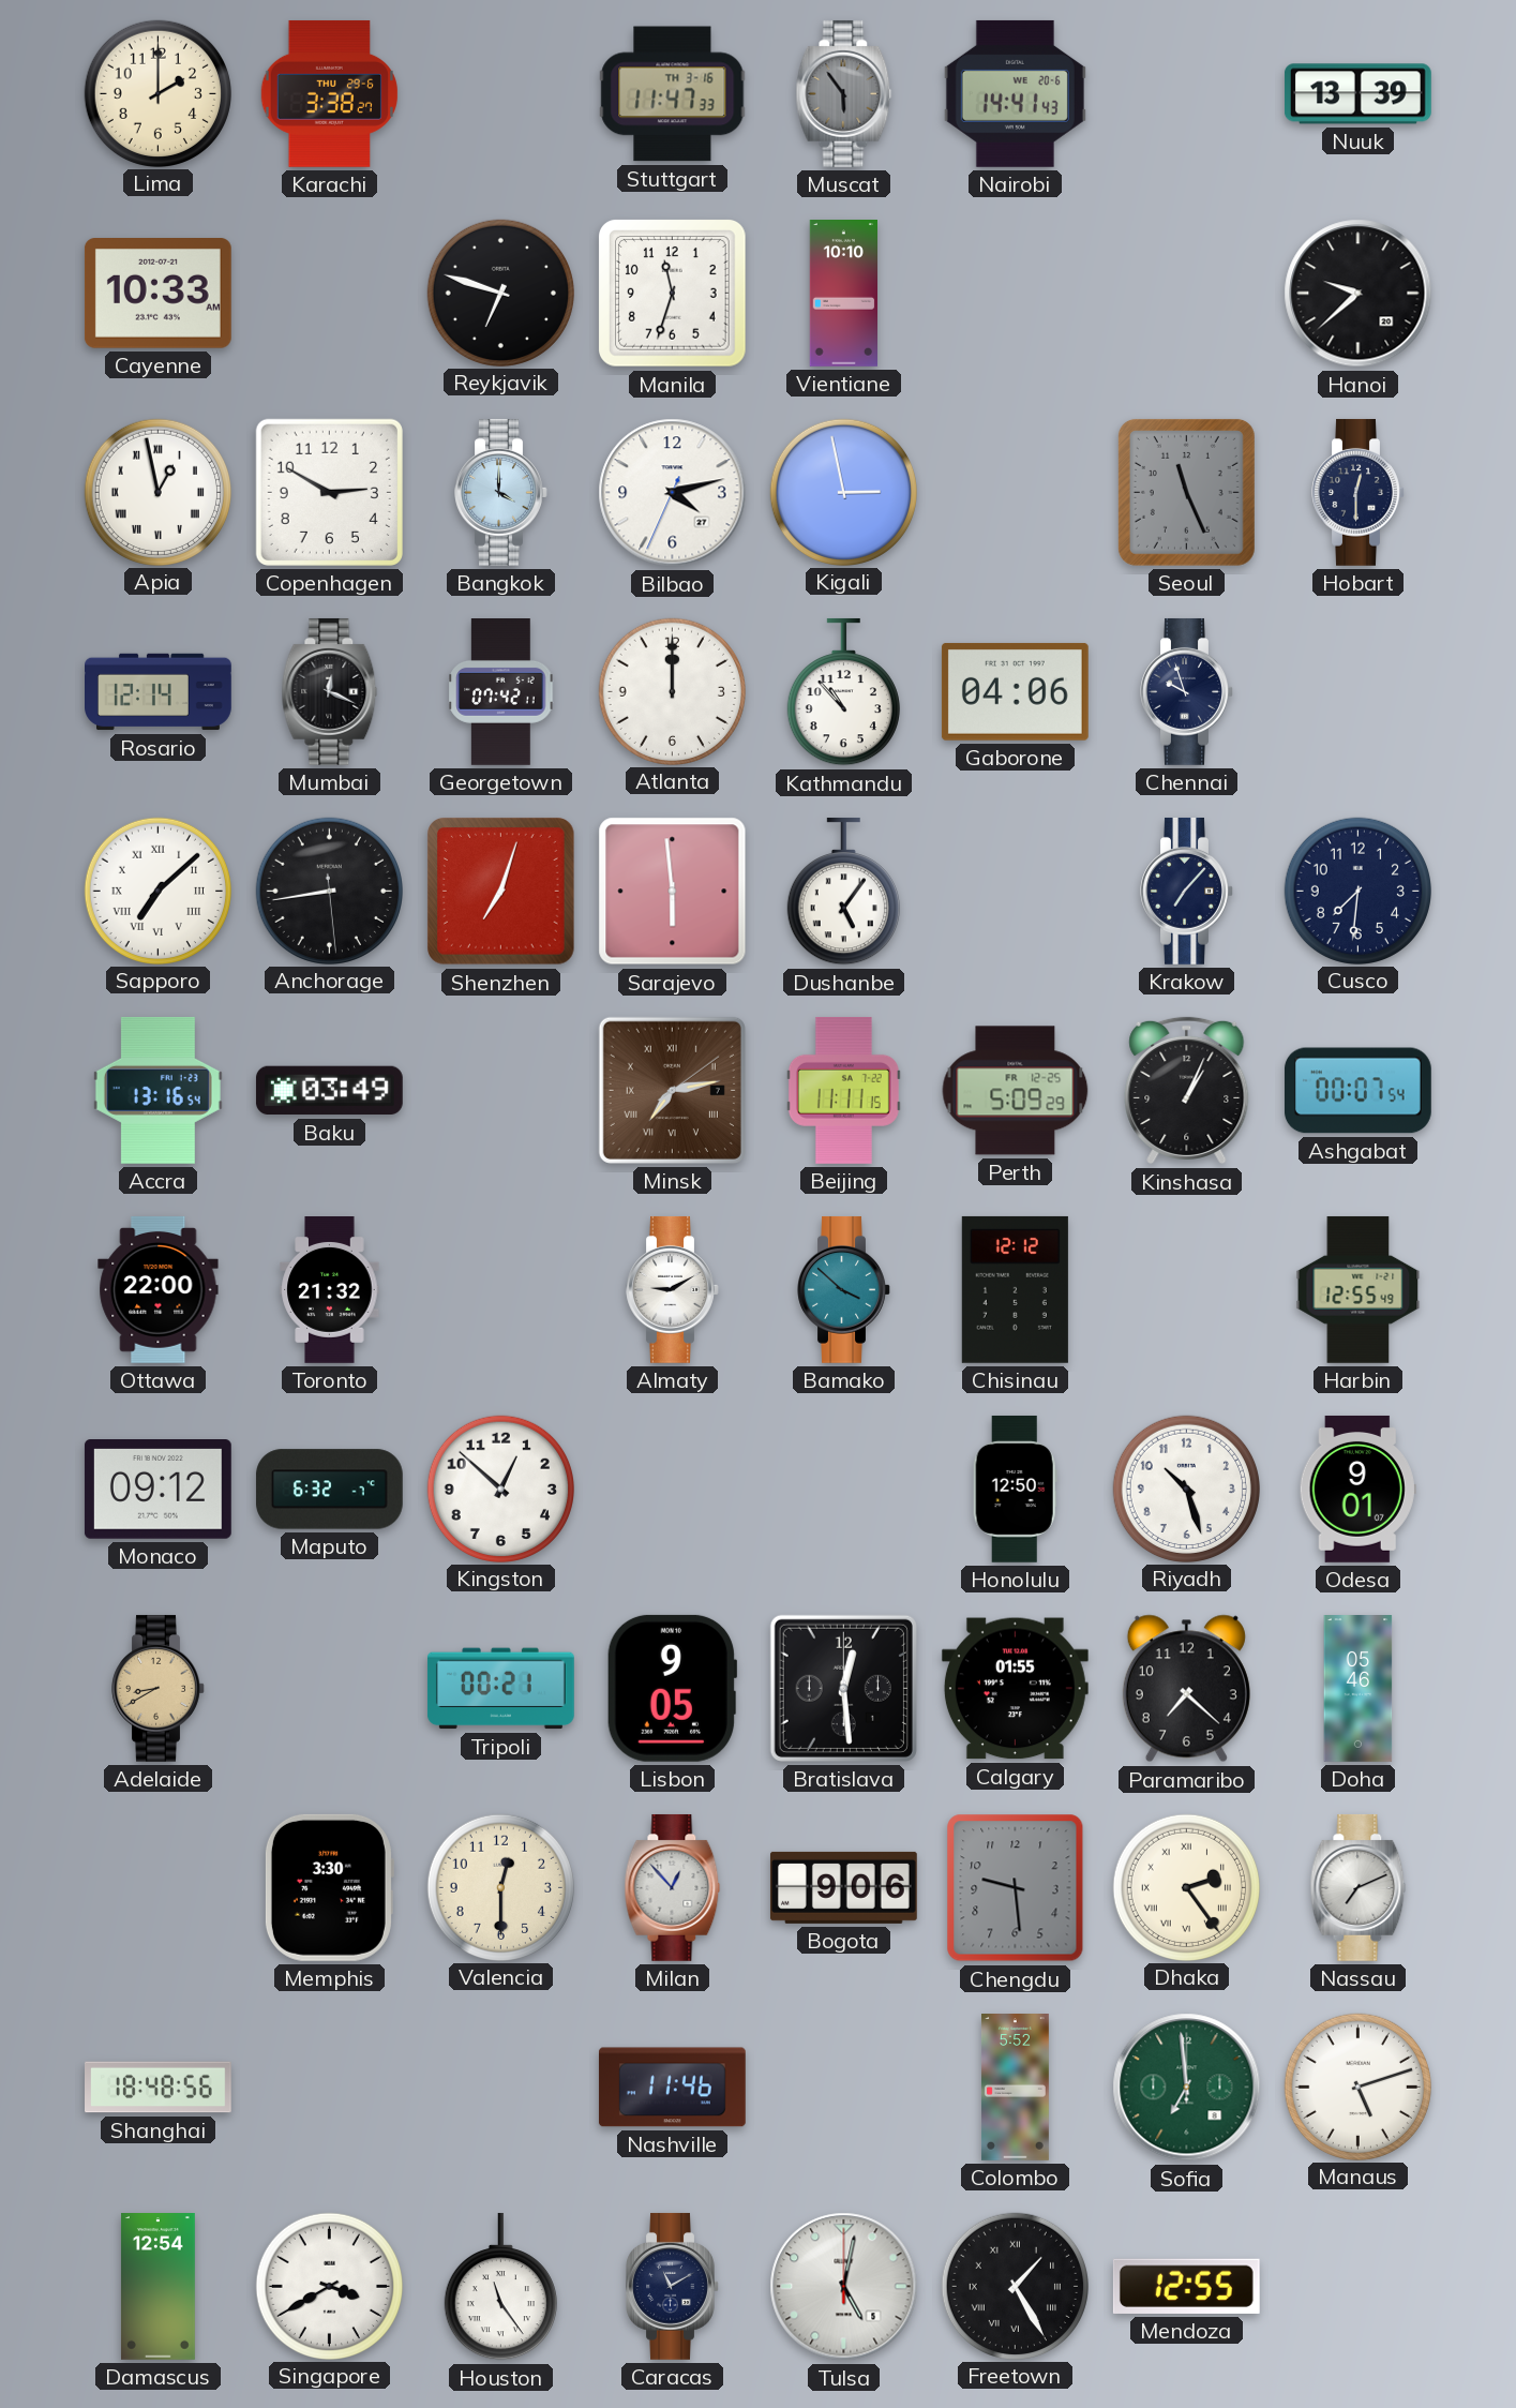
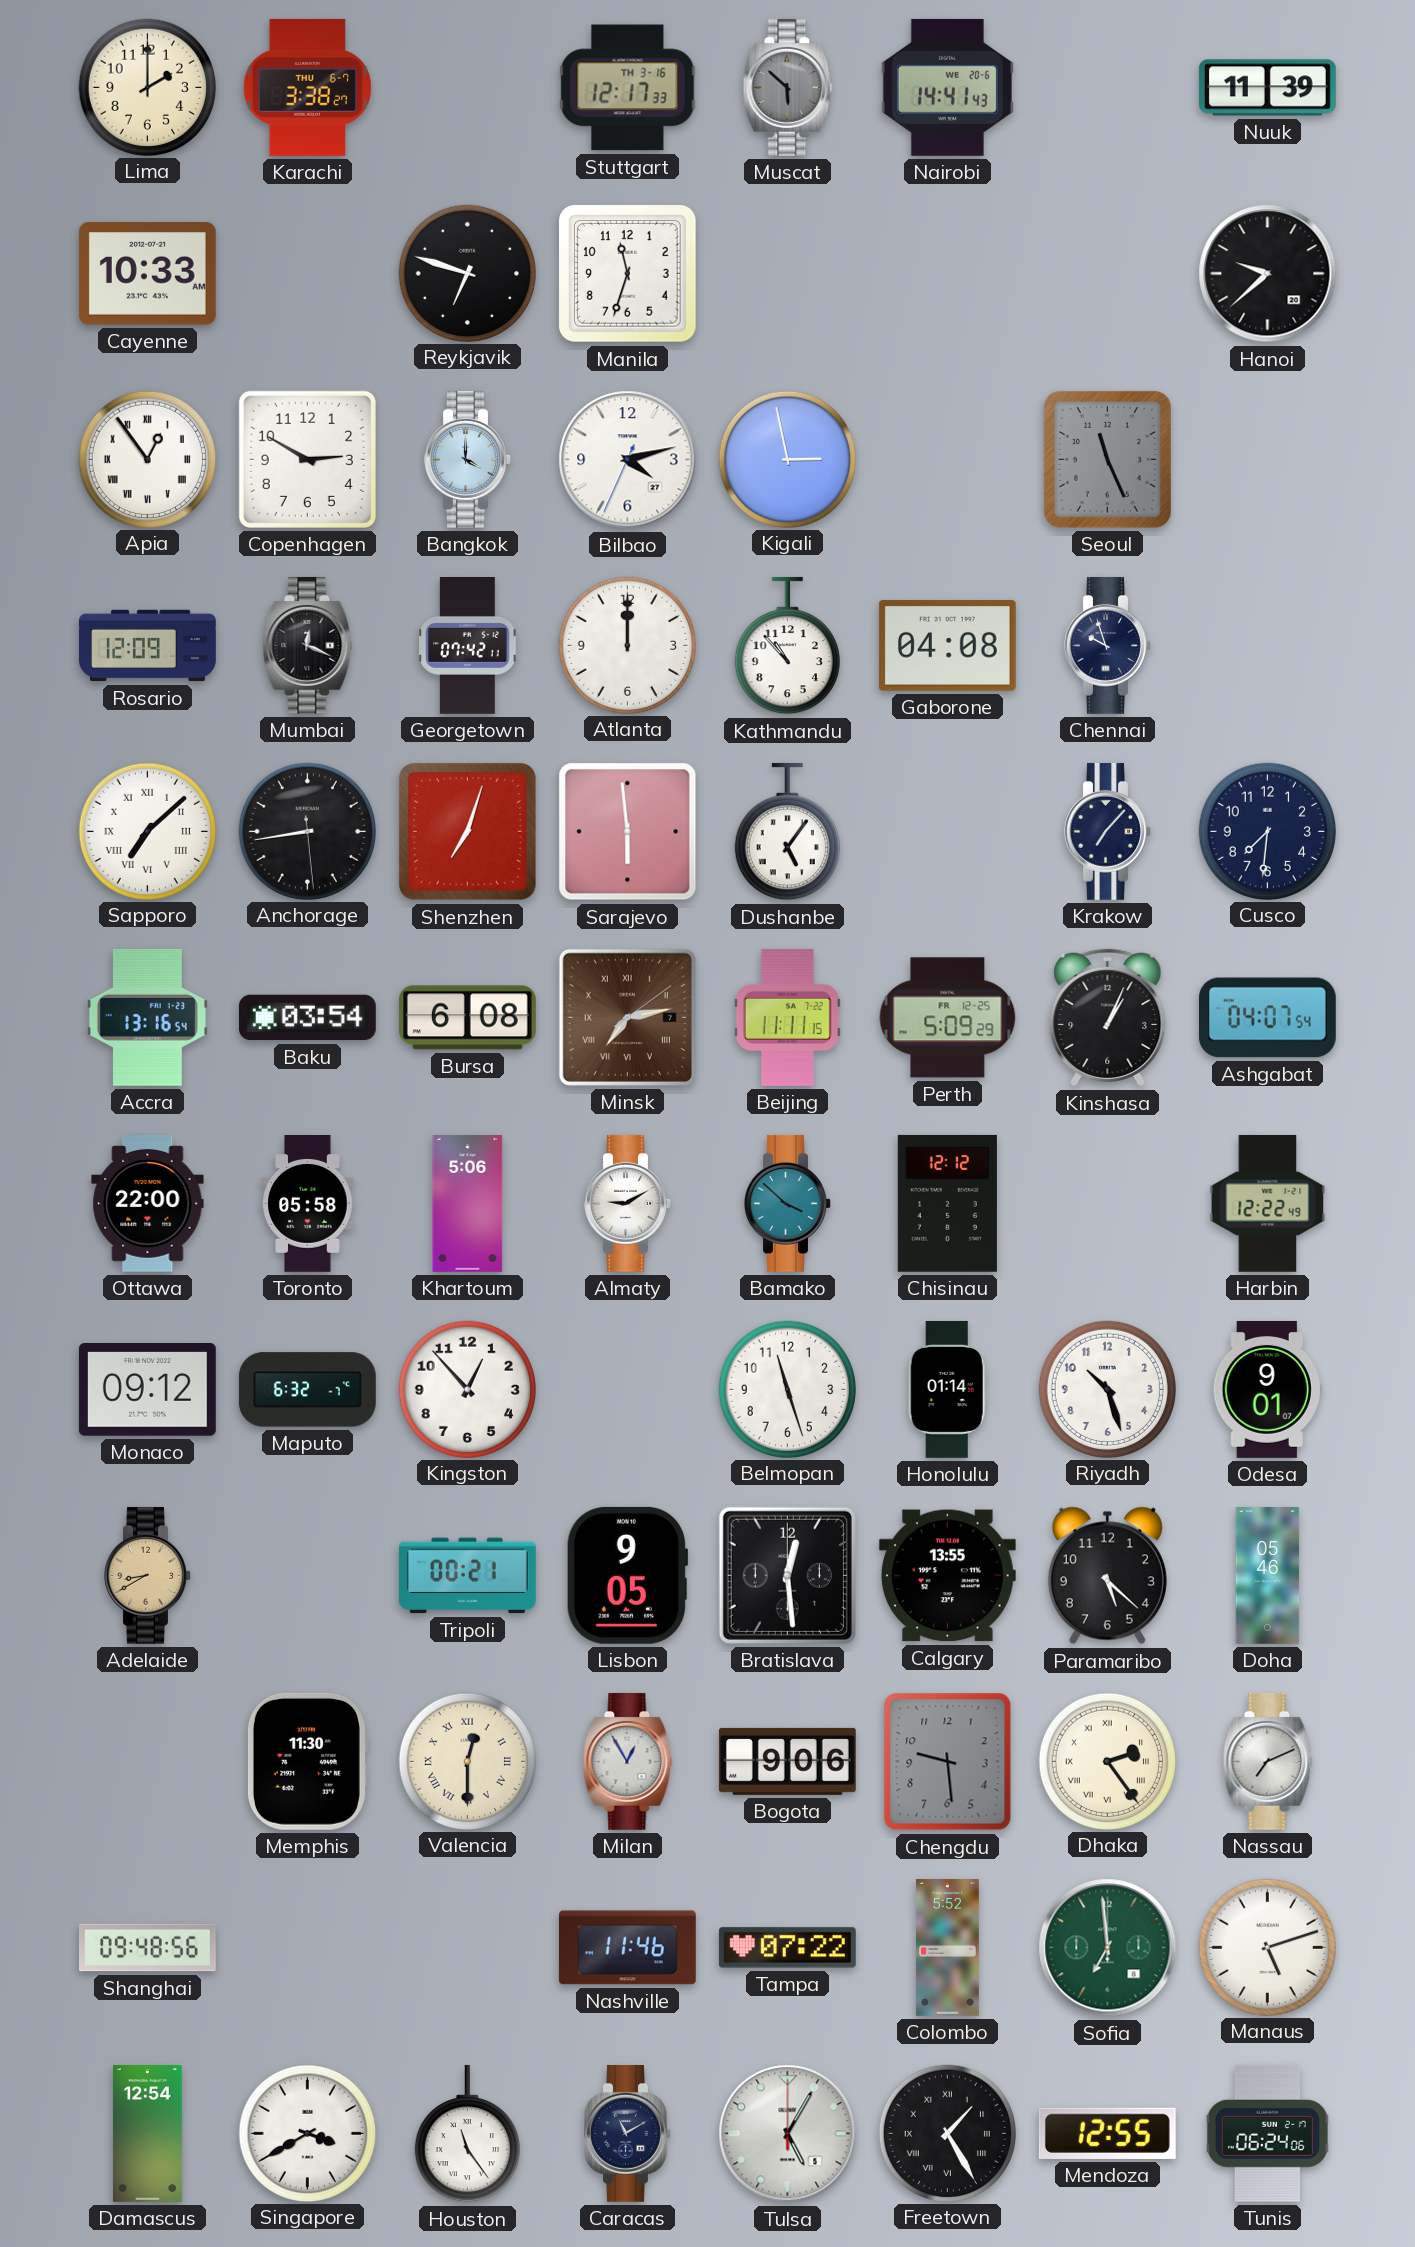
Karachi date: THU 29-6 -> THU 6-7
Stuttgart: 11:47 -> 12:17
Muscat: 5:54 -> 5:52
Nuuk: 13:39 -> 11:39
Vientiane: 10:10 -> none
Apia: 12:58 -> 12:54
Hobart: 12:30 -> none
Rosario: 12:14 -> 12:09
Gaborone: 04:06 -> 04:08
Baku: 03:49 -> 03:54
Bursa: none -> 6:08
Ashgabat: 00:07 -> 04:07
Toronto: 21:32 -> 05:58
Khartoum: none -> 5:06
Harbin: 12:55 -> 12:22
Kingston: 12:52 -> 12:53
Belmopan: none -> 11:27
Honolulu: 12:50 -> 01:14
Calgary: 01:55 -> 13:55
Paramaribo: 7:22 -> 5:22
Memphis: 3:30 -> 11:30
Valencia numerals: Arabic -> Roman
Milan: 12:53 -> 12:55
Shanghai: 18:48 -> 09:48
Tampa: none -> 07:22
Tulsa: 5:02 -> 5:05
Tunis: none -> 06:24
